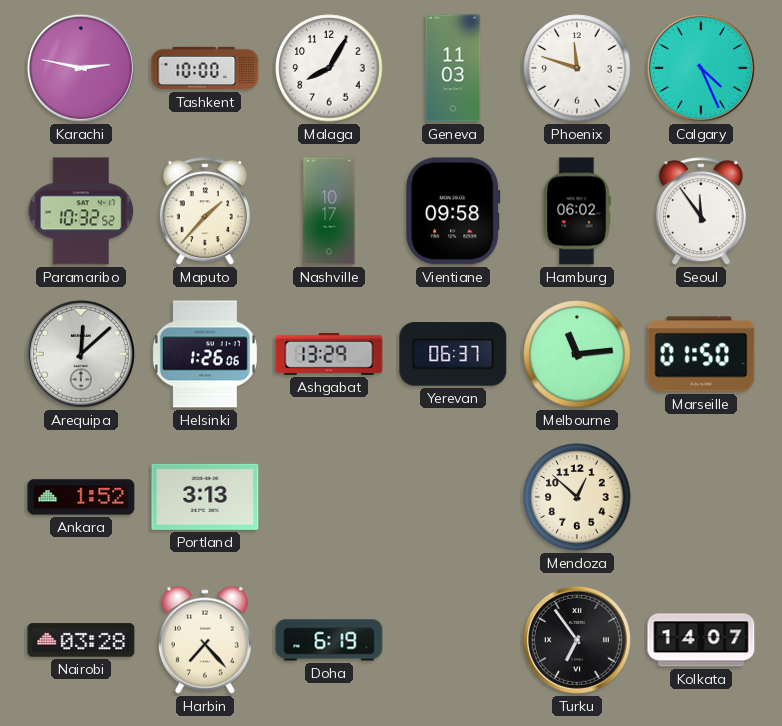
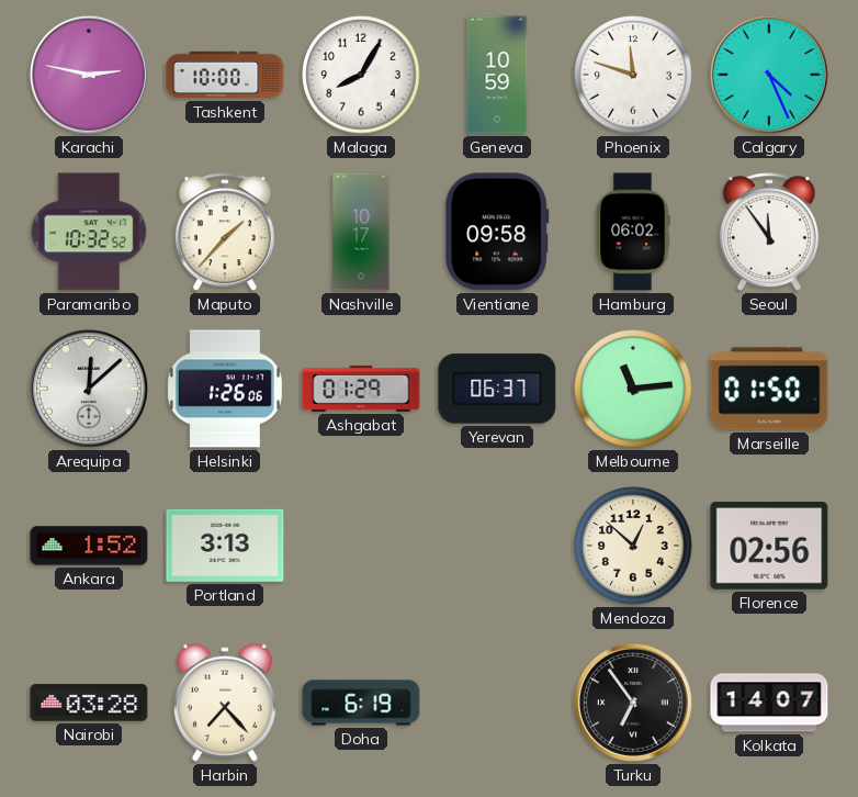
Geneva: 11:03 -> 10:59
Ashgabat: 13:29 -> 01:29
Florence: none -> 02:56
